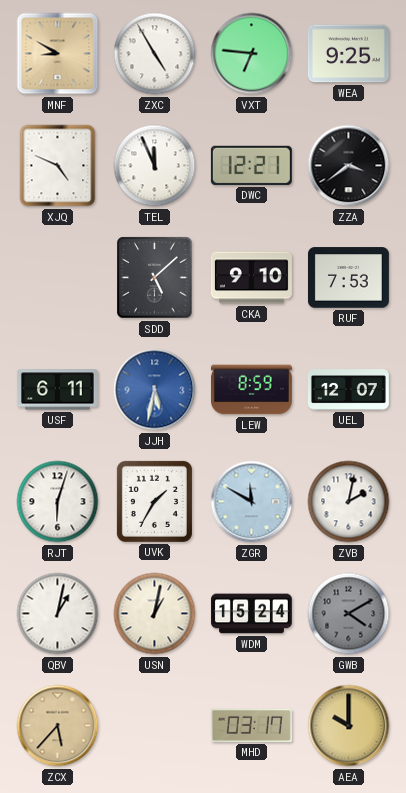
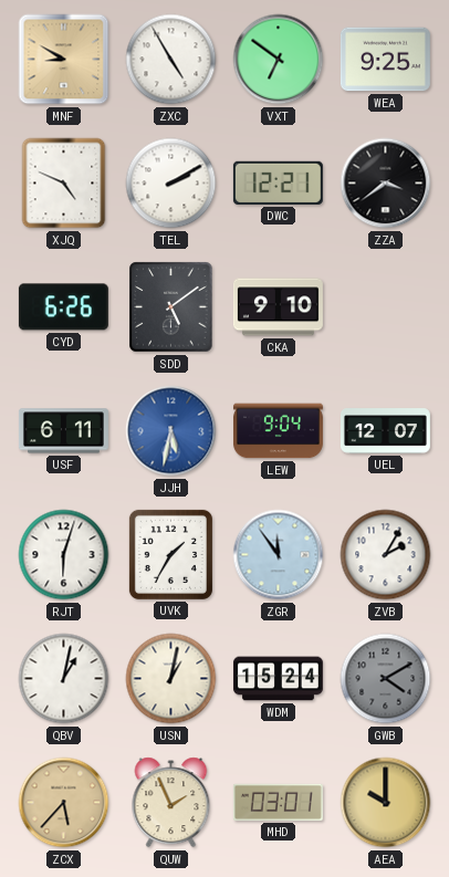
VXT: 6:46 -> 6:51
TEL: 11:56 -> 2:10
CYD: none -> 6:26
SDD: 5:08 -> 5:09
RUF: 7:53 -> none
LEW: 8:59 -> 9:04
ZGR: 11:50 -> 11:54
ZVB: 2:02 -> 2:05
QUW: none -> 1:56
MHD: 03:17 -> 03:01
